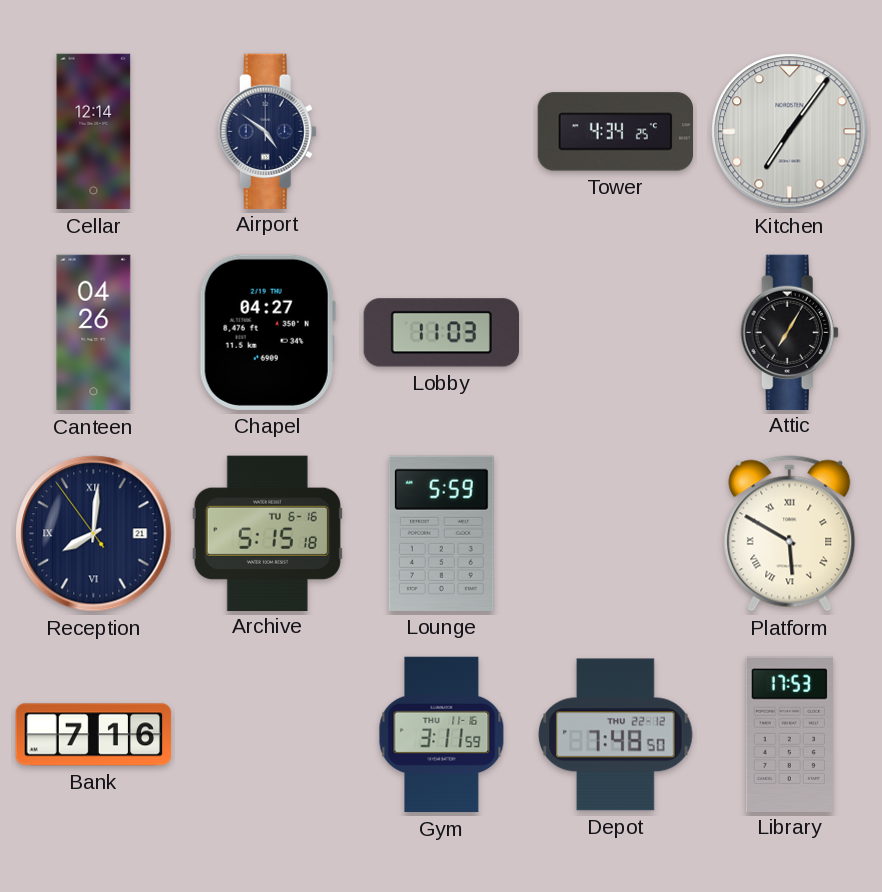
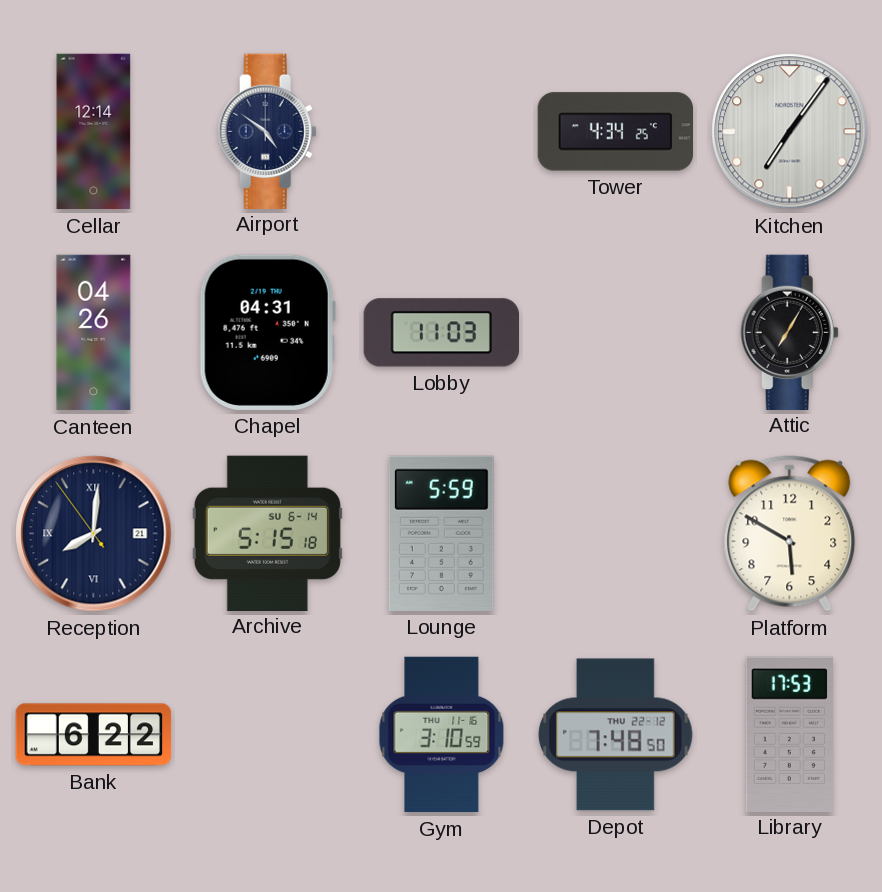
Chapel: 04:27 -> 04:31
Archive date: TU 6-16 -> SU 6-14
Platform numerals: Roman -> Arabic
Bank: 7:16 -> 6:22
Gym: 3:11 -> 3:10
